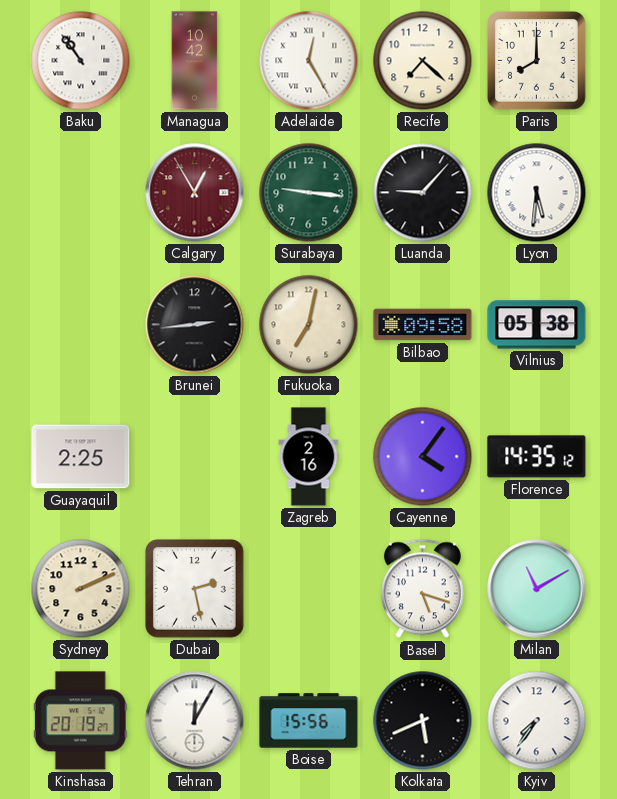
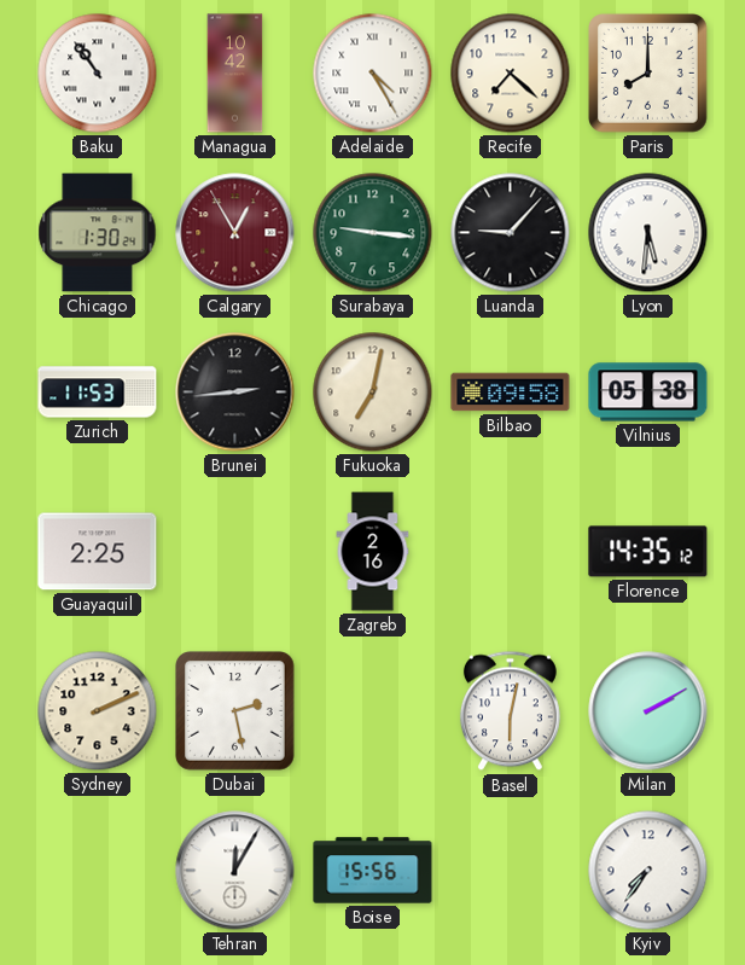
Adelaide: 12:25 -> 4:25
Chicago: none -> 1:30
Zurich: none -> 11:53
Cayenne: 4:06 -> none
Basel: 5:18 -> 6:02
Milan: 11:10 -> 2:10
Kinshasa: 20:19 -> none
Kolkata: 5:41 -> none
